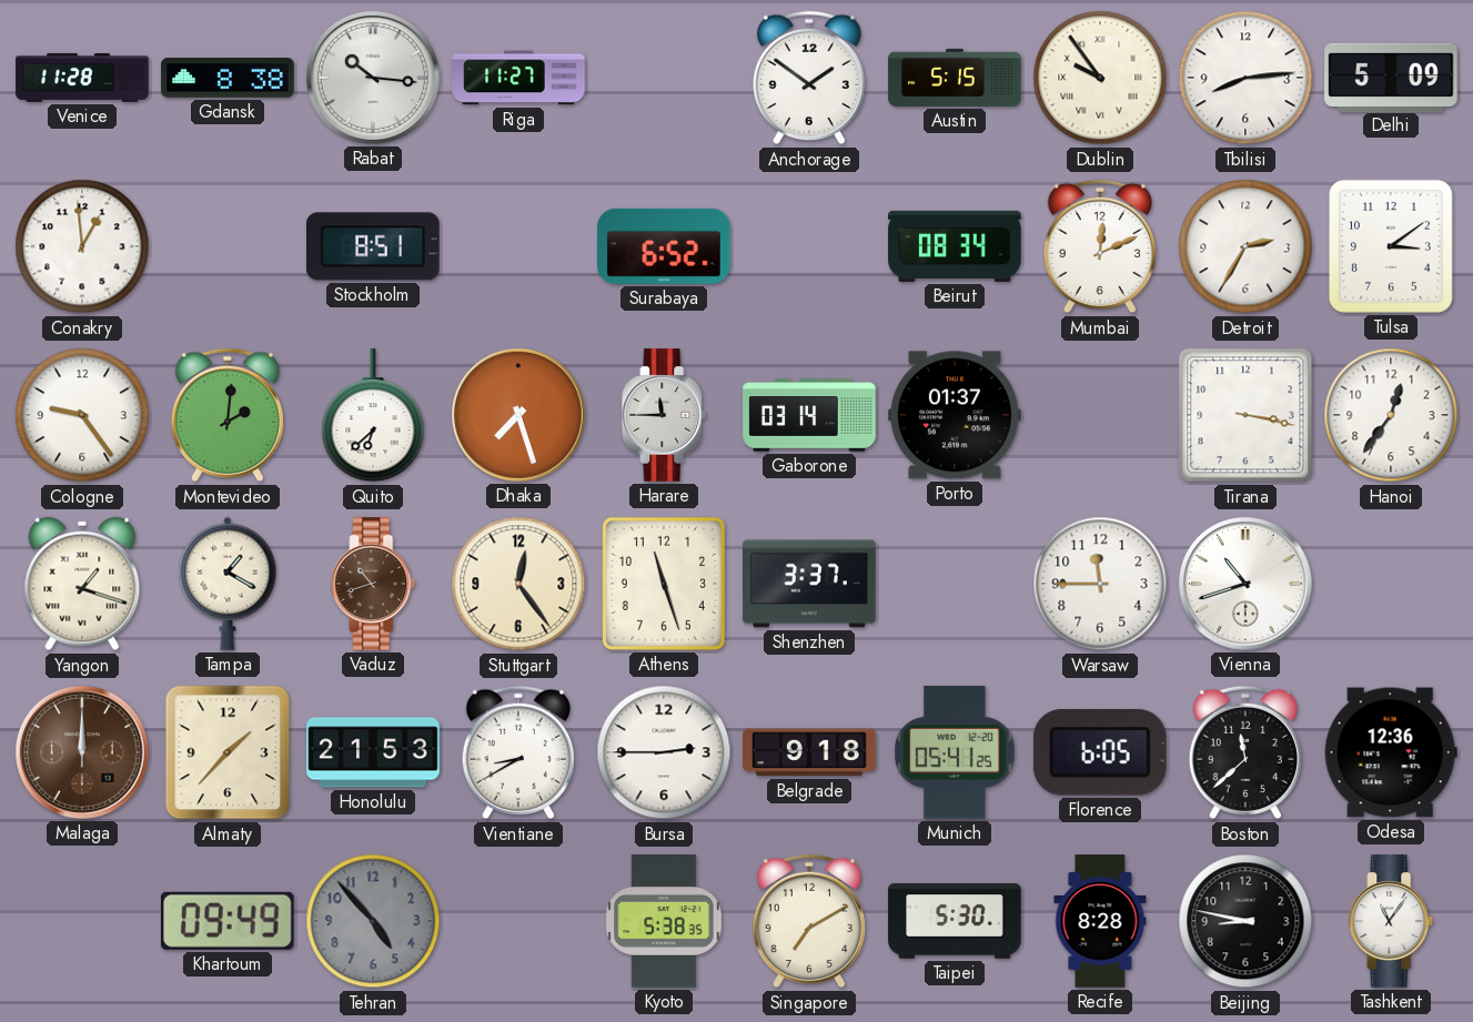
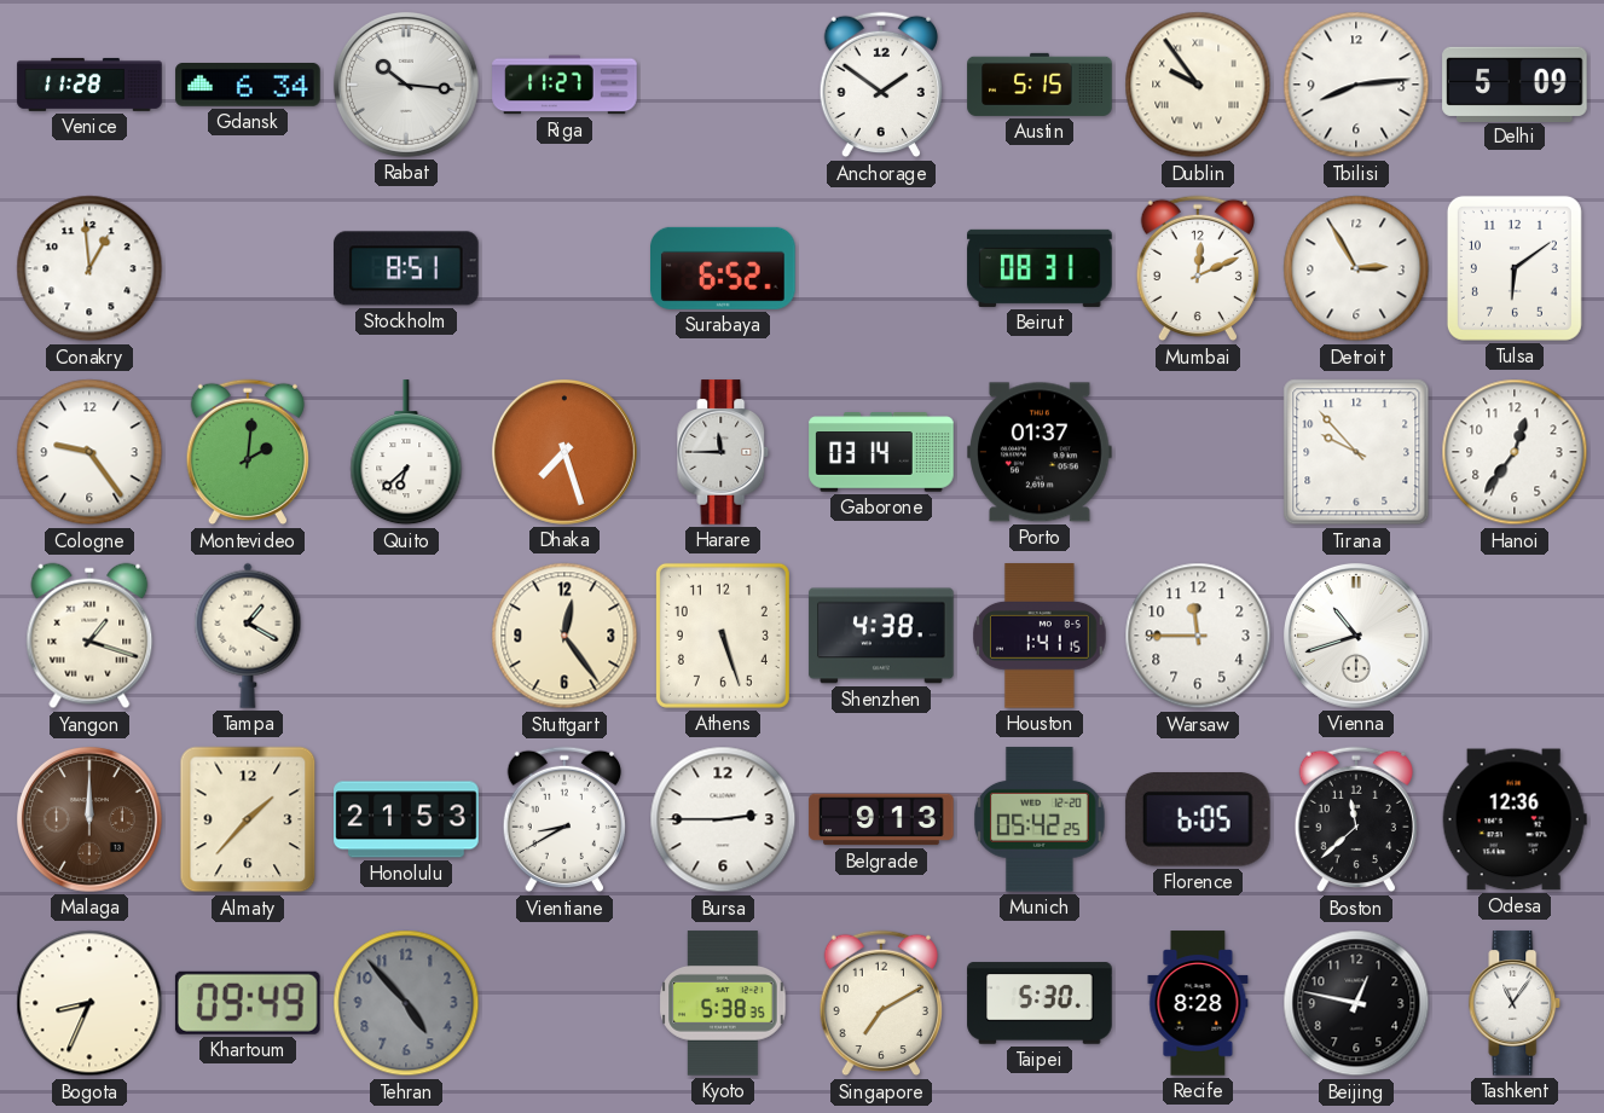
Gdansk: 8:38 -> 6:34
Beirut: 08:34 -> 08:31
Detroit: 2:35 -> 2:55
Tulsa: 3:09 -> 6:09
Tirana: 3:17 -> 9:53
Vaduz: 10:42 -> none
Athens: 11:27 -> 5:27
Shenzhen: 3:37 -> 4:38
Houston: none -> 1:41
Belgrade: 9:18 -> 9:13
Munich: 05:41 -> 05:42
Bogota: none -> 8:34
Beijing: 8:47 -> 12:47
